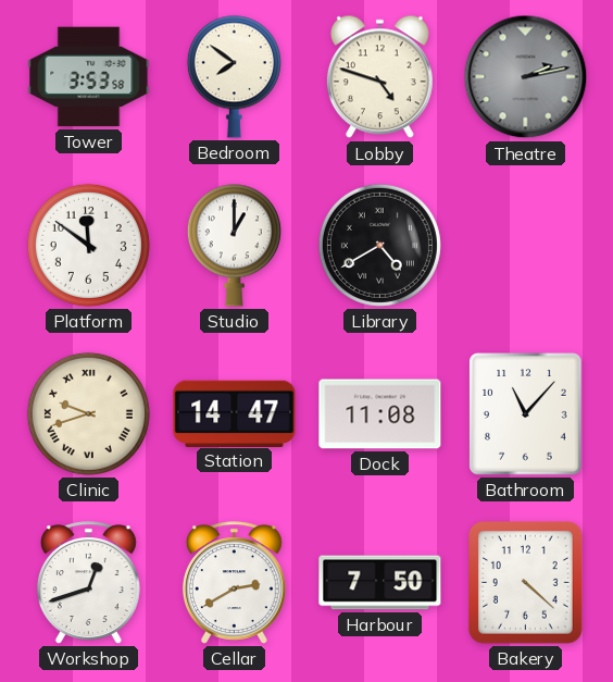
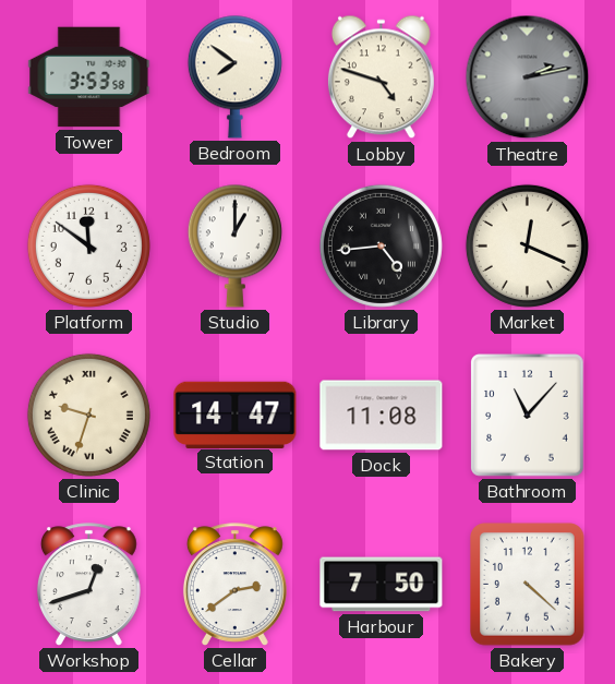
Library: 4:40 -> 4:44
Market: none -> 12:19
Clinic: 9:42 -> 9:33
Cellar: 2:40 -> 2:39
